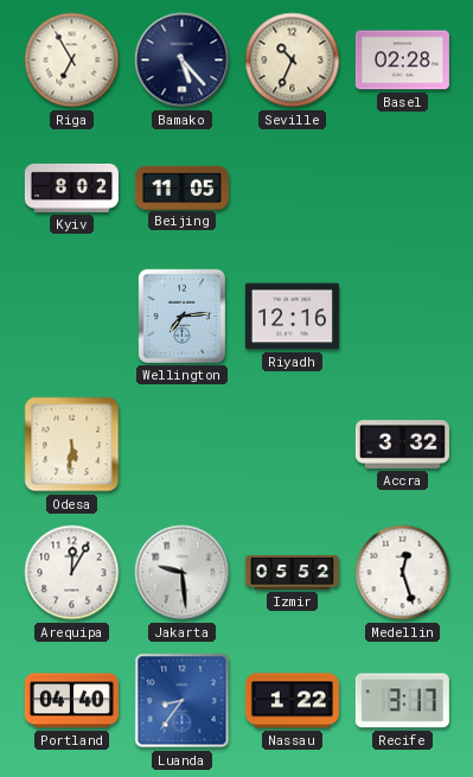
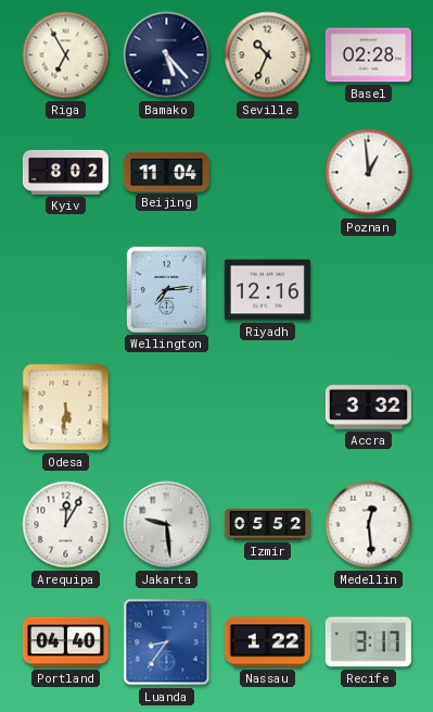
Beijing: 11:05 -> 11:04
Poznan: none -> 12:59
Medellin: 12:27 -> 12:29
